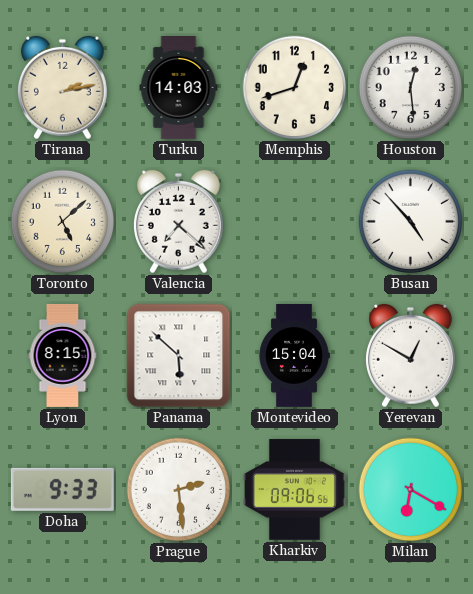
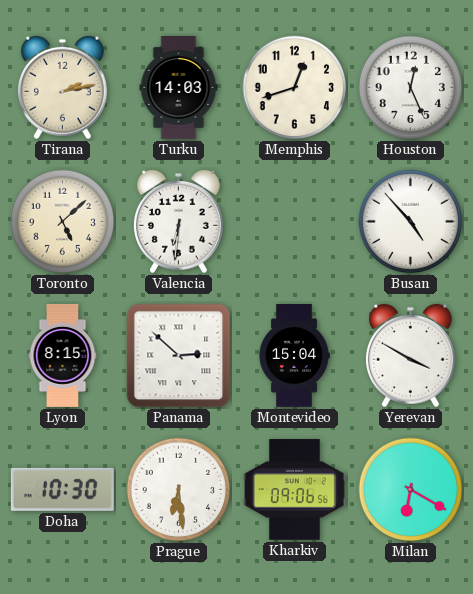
Houston: 12:29 -> 12:26
Valencia: 7:22 -> 6:31
Panama: 5:52 -> 2:52
Yerevan: 12:50 -> 3:50
Doha: 9:33 -> 10:30
Prague: 2:29 -> 6:29
